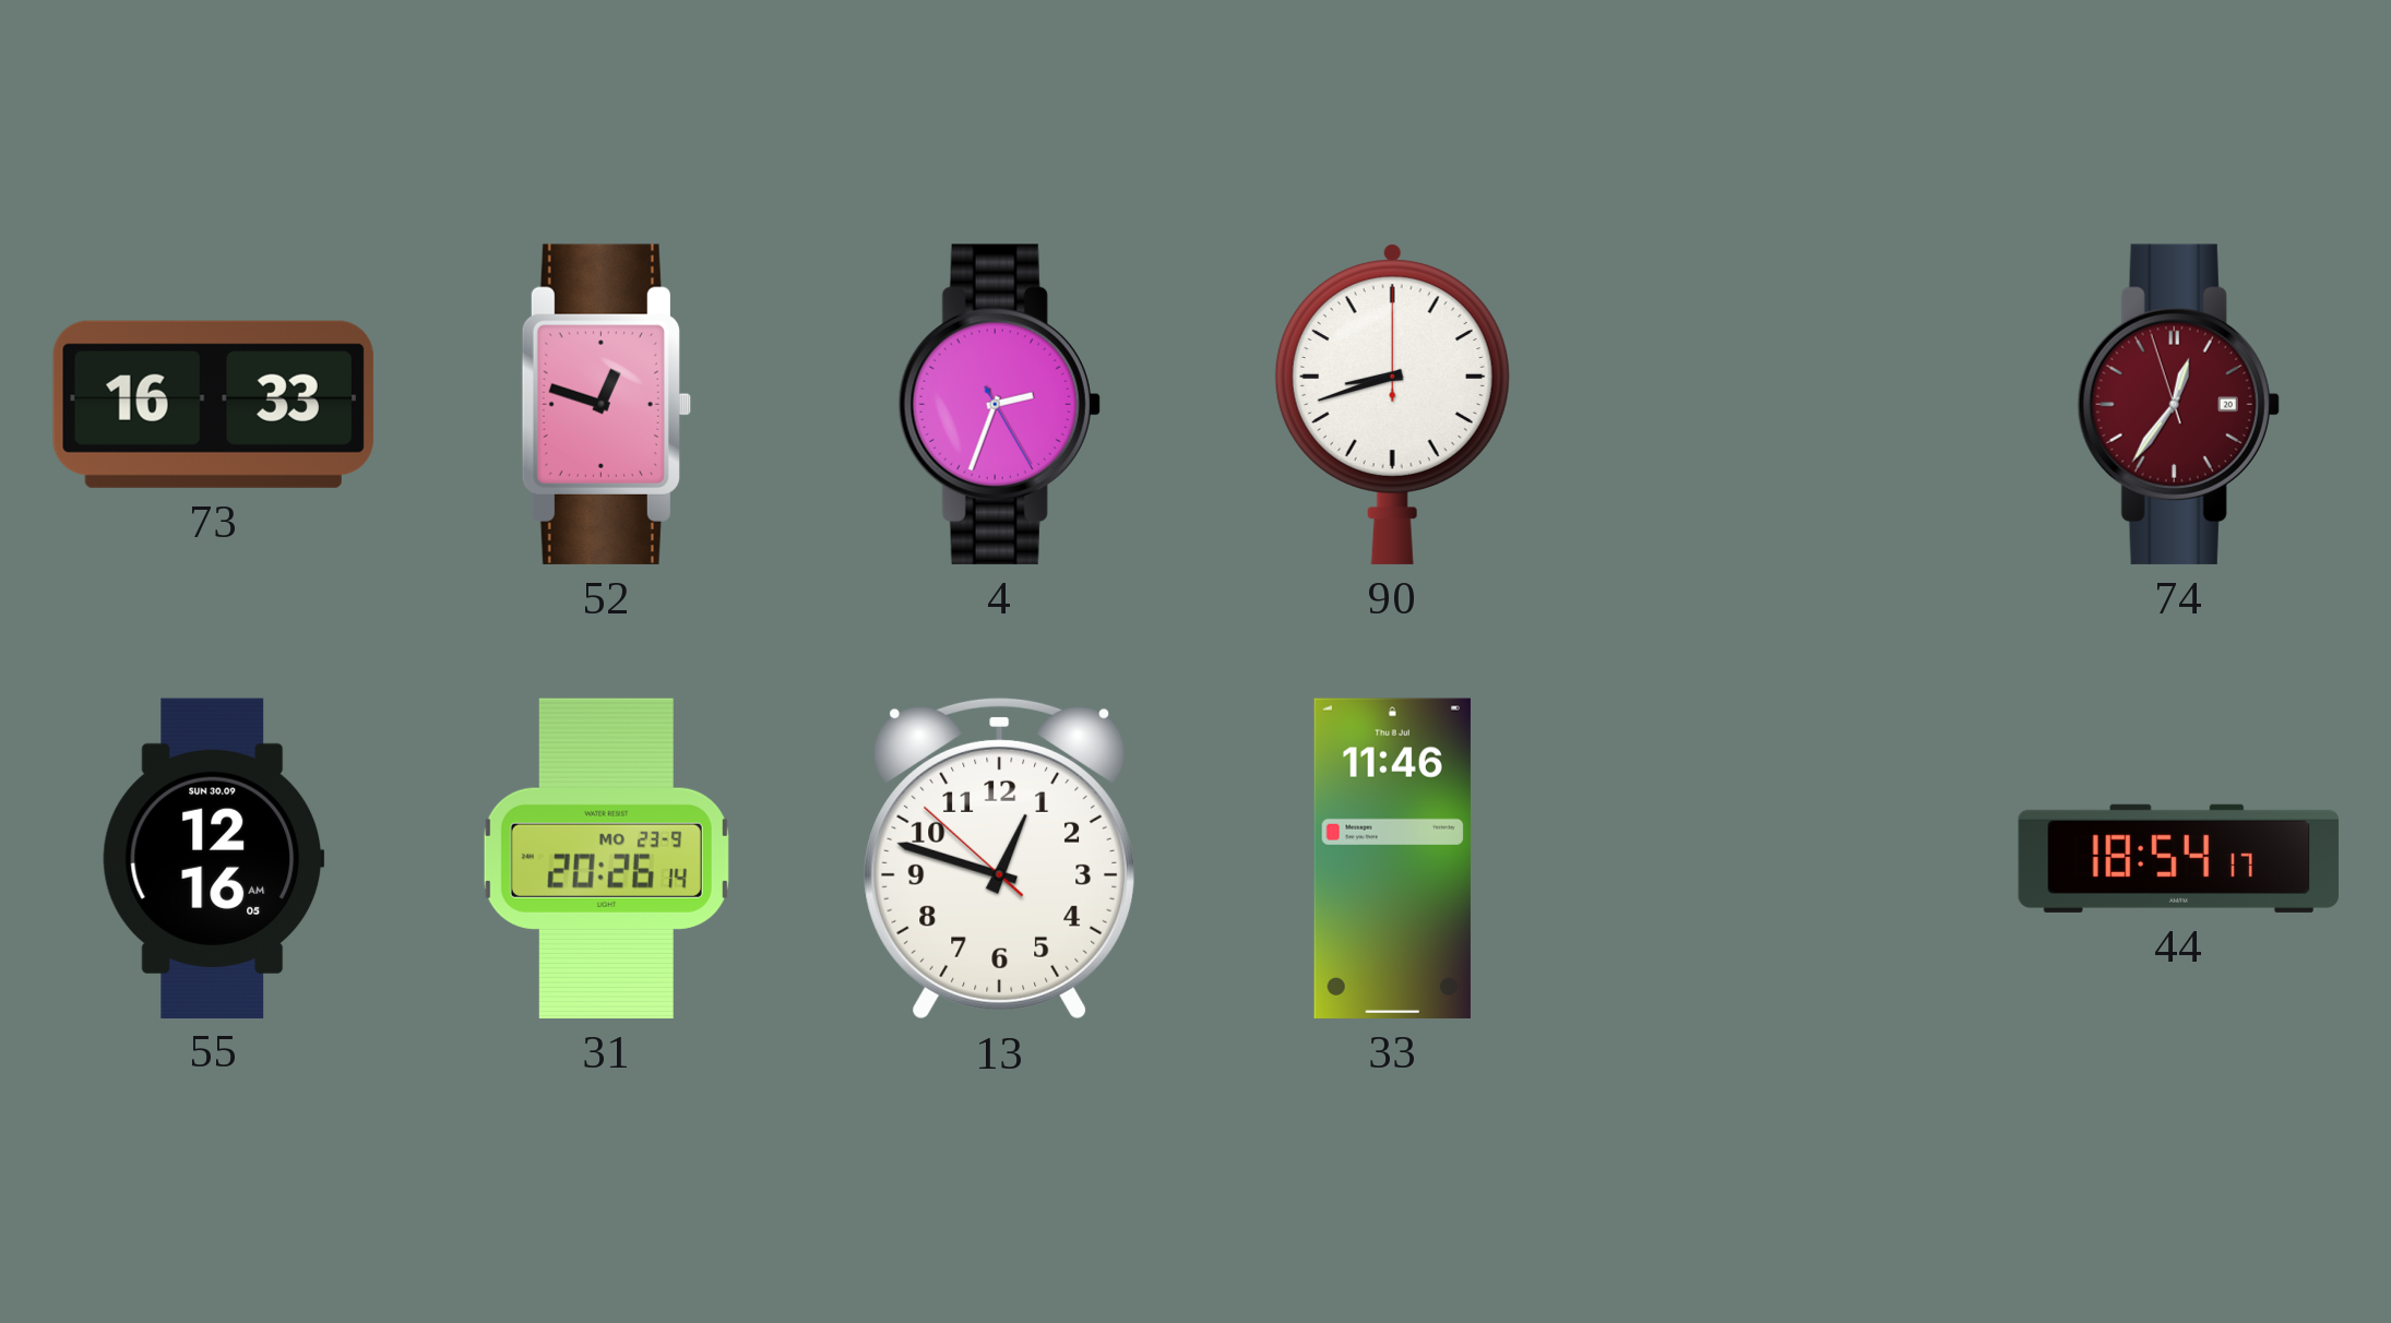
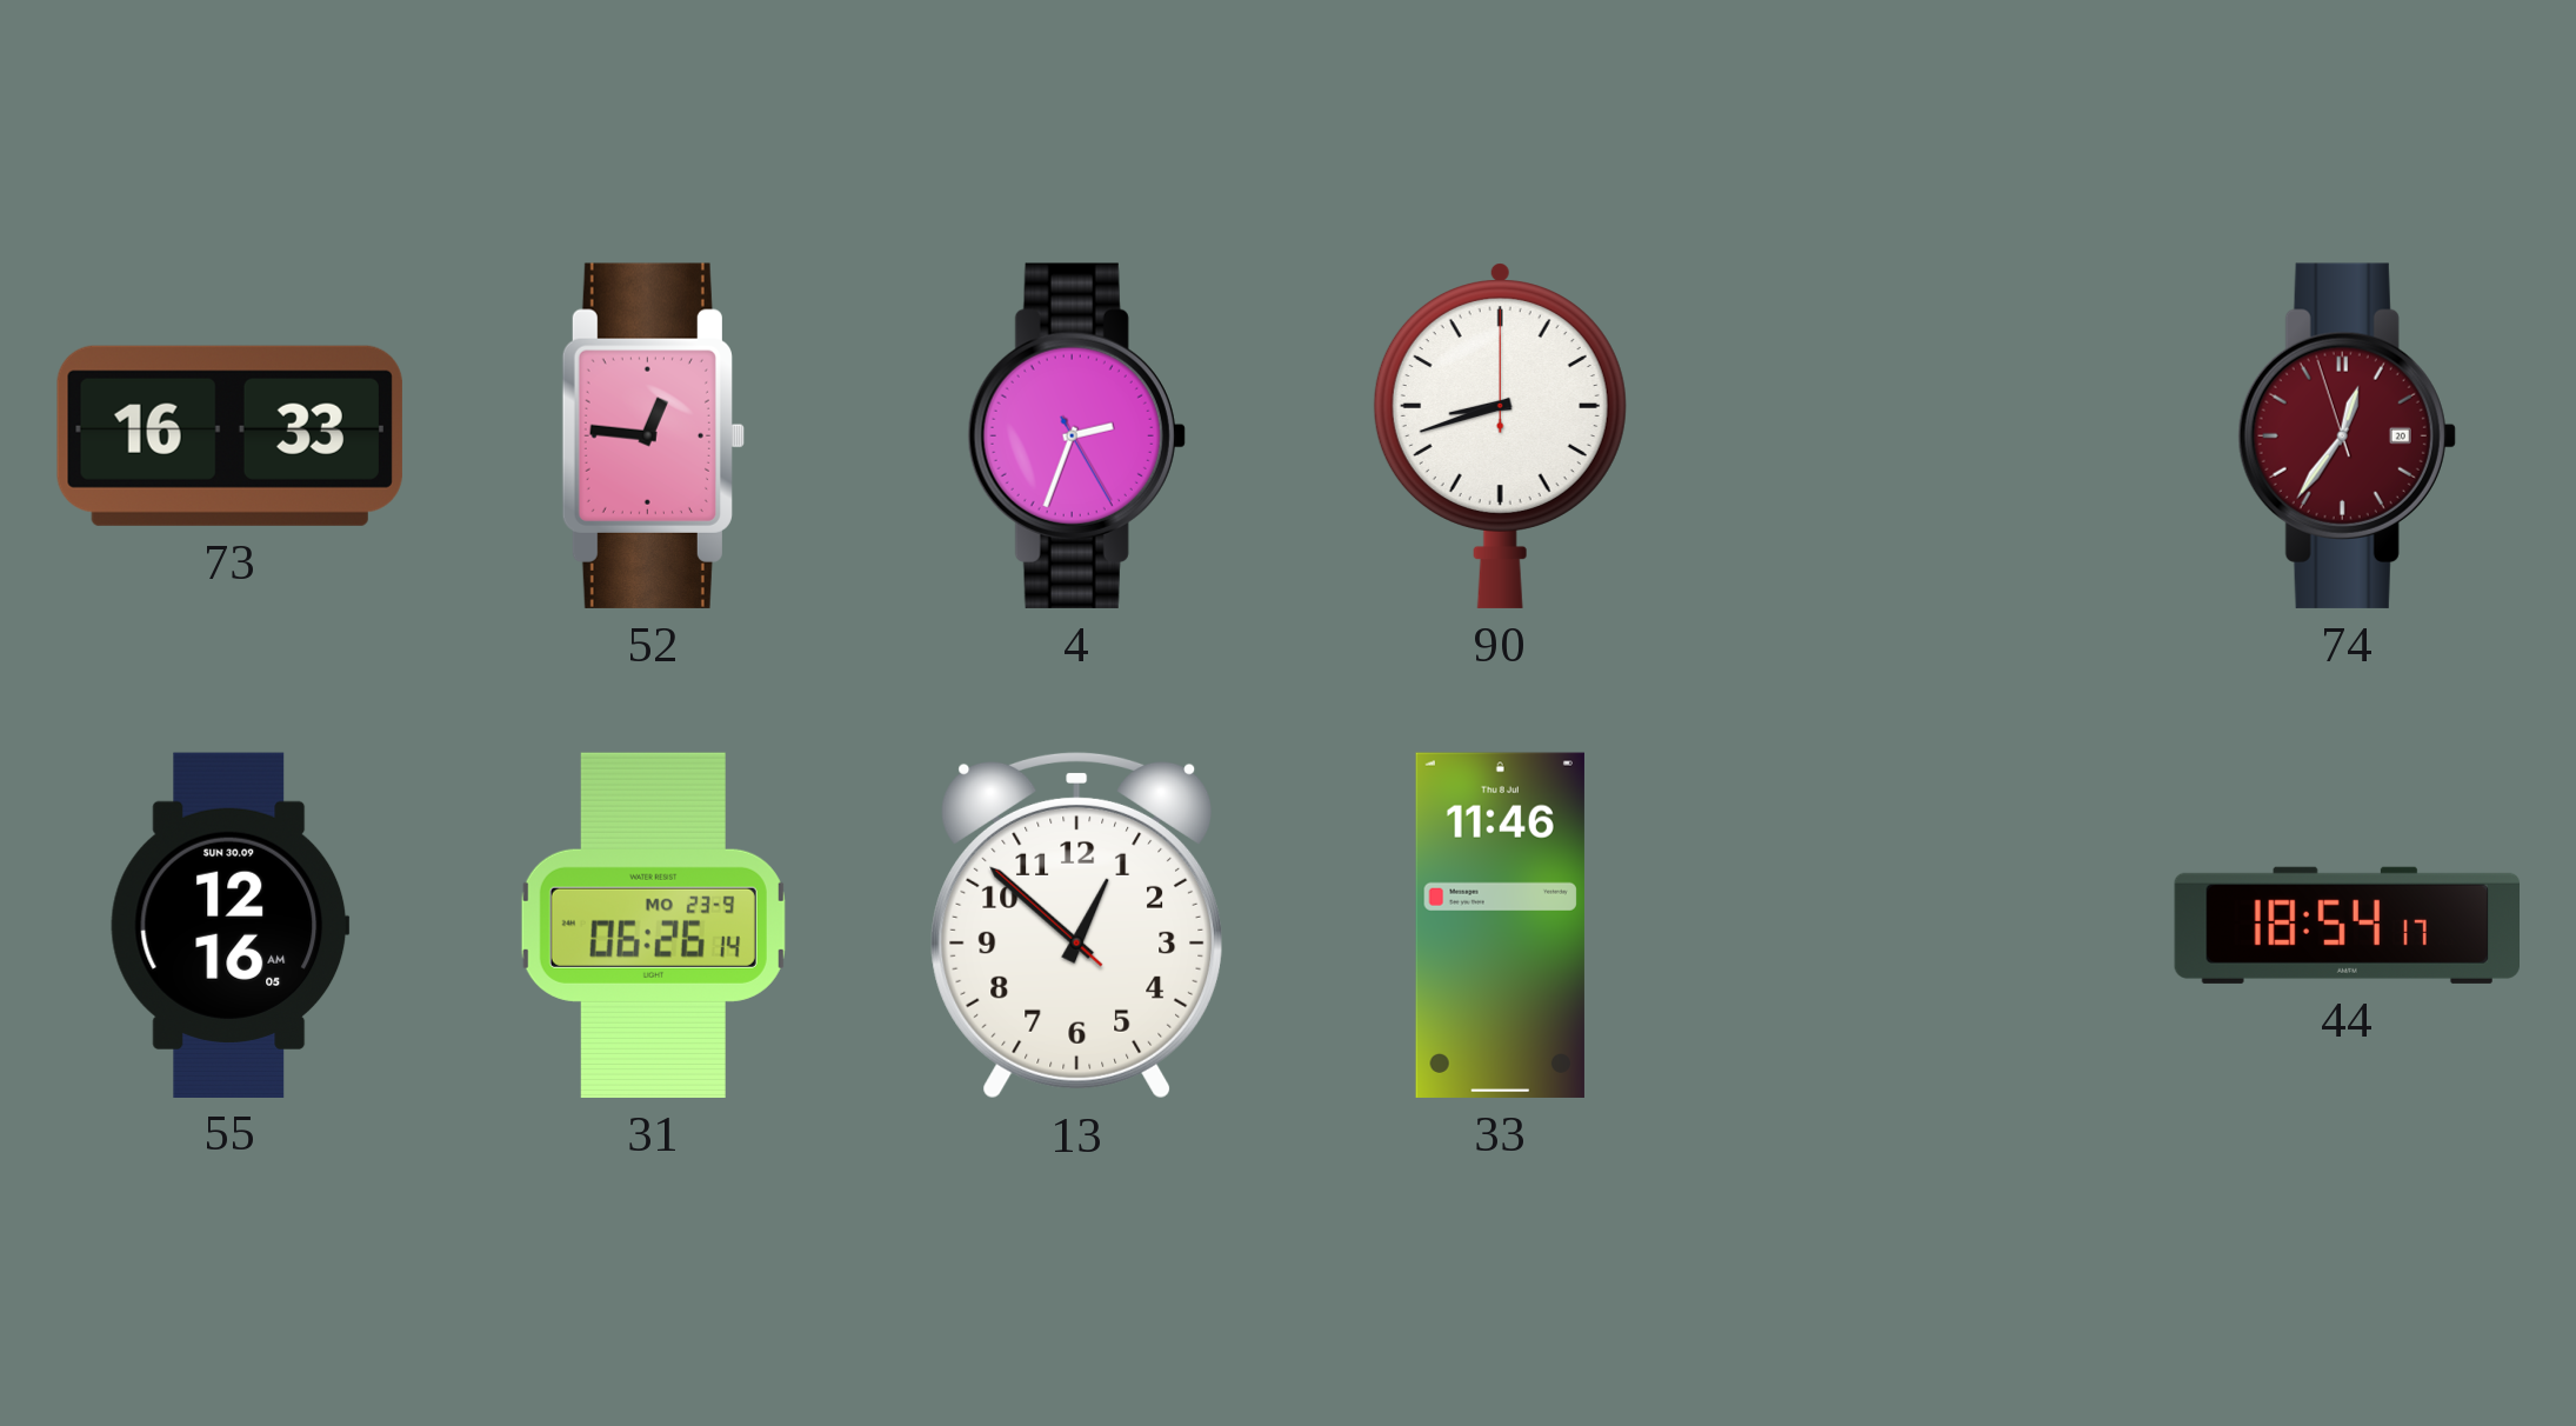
52: 12:48 -> 12:46
31: 20:26 -> 06:26
13: 12:47 -> 12:51
